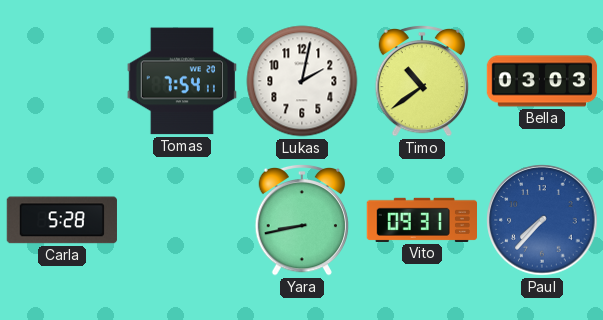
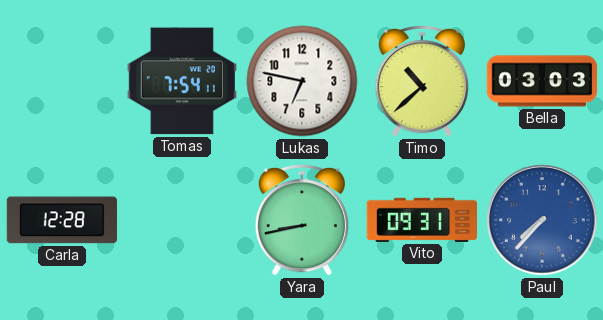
Lukas: 2:02 -> 6:47
Timo: 10:39 -> 10:38
Carla: 5:28 -> 12:28
